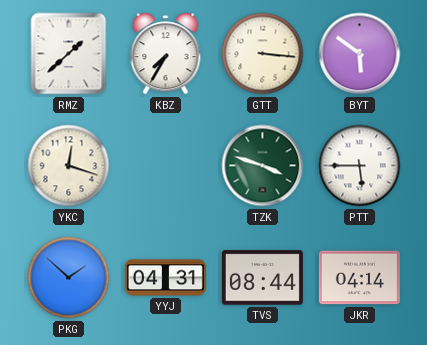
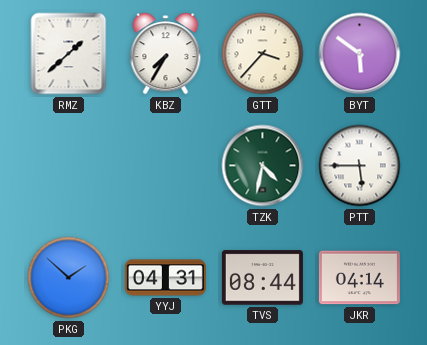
GTT: 3:16 -> 3:37
YKC: 12:18 -> none
TZK: 3:48 -> 4:32
